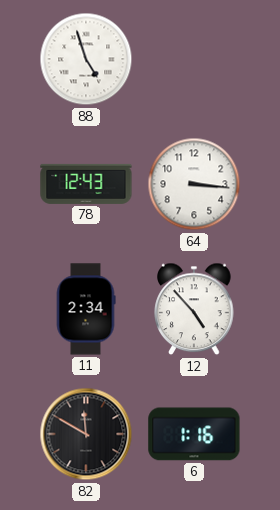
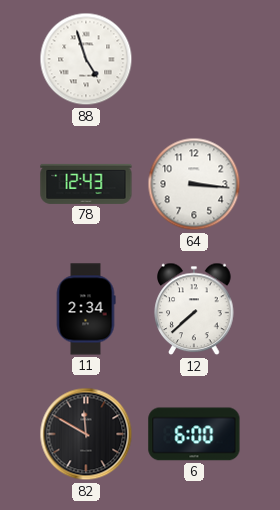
12: 4:53 -> 7:38
6: 1:16 -> 6:00
